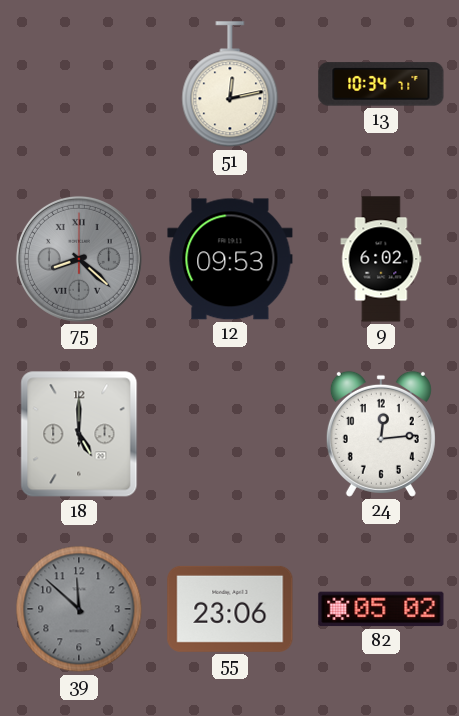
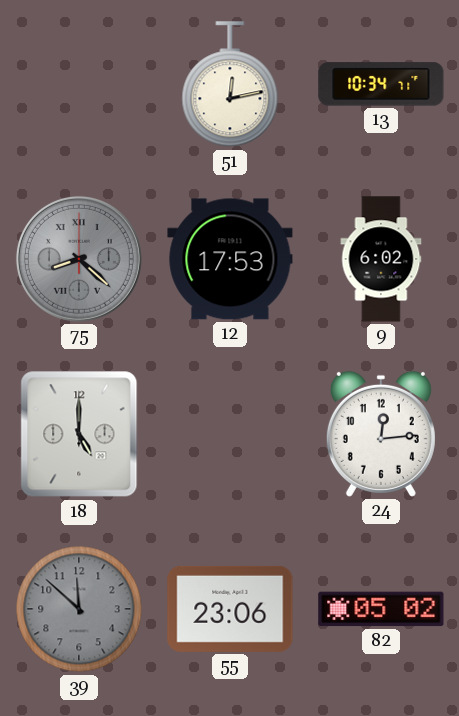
12: 09:53 -> 17:53
